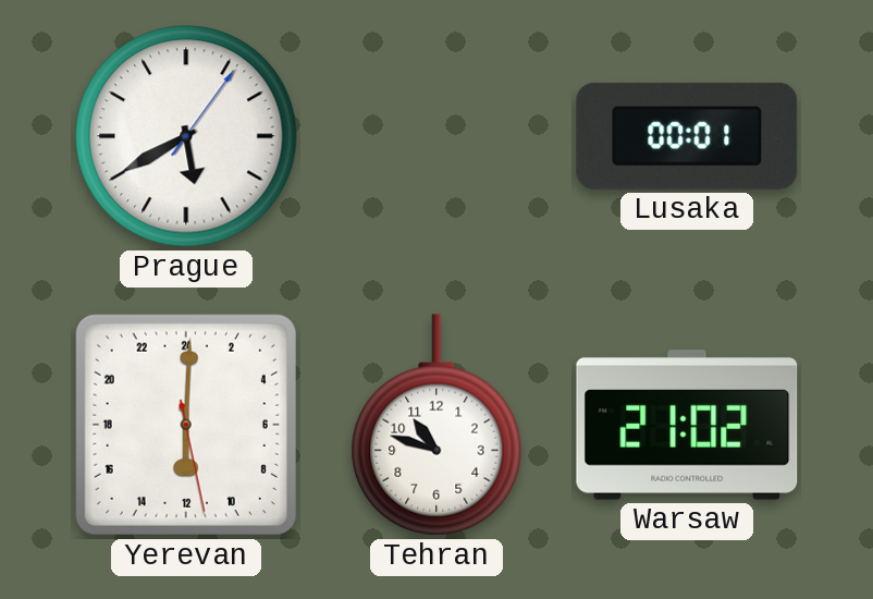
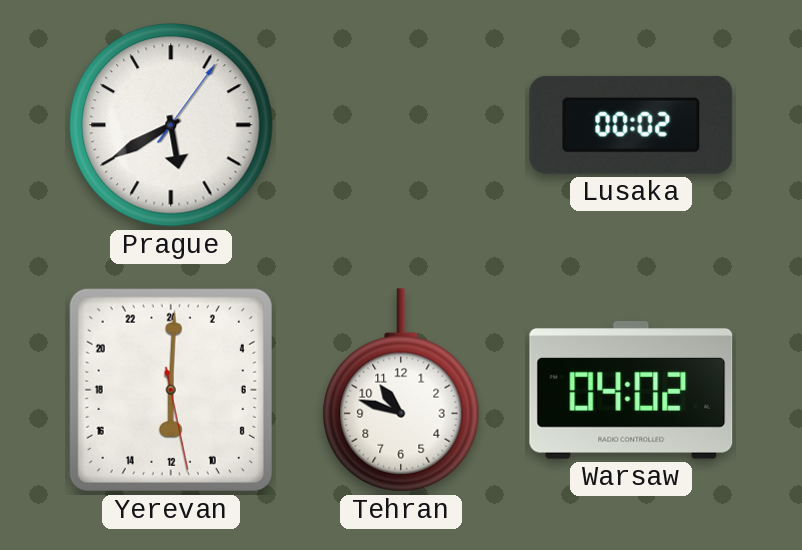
Lusaka: 00:01 -> 00:02
Warsaw: 21:02 -> 04:02
